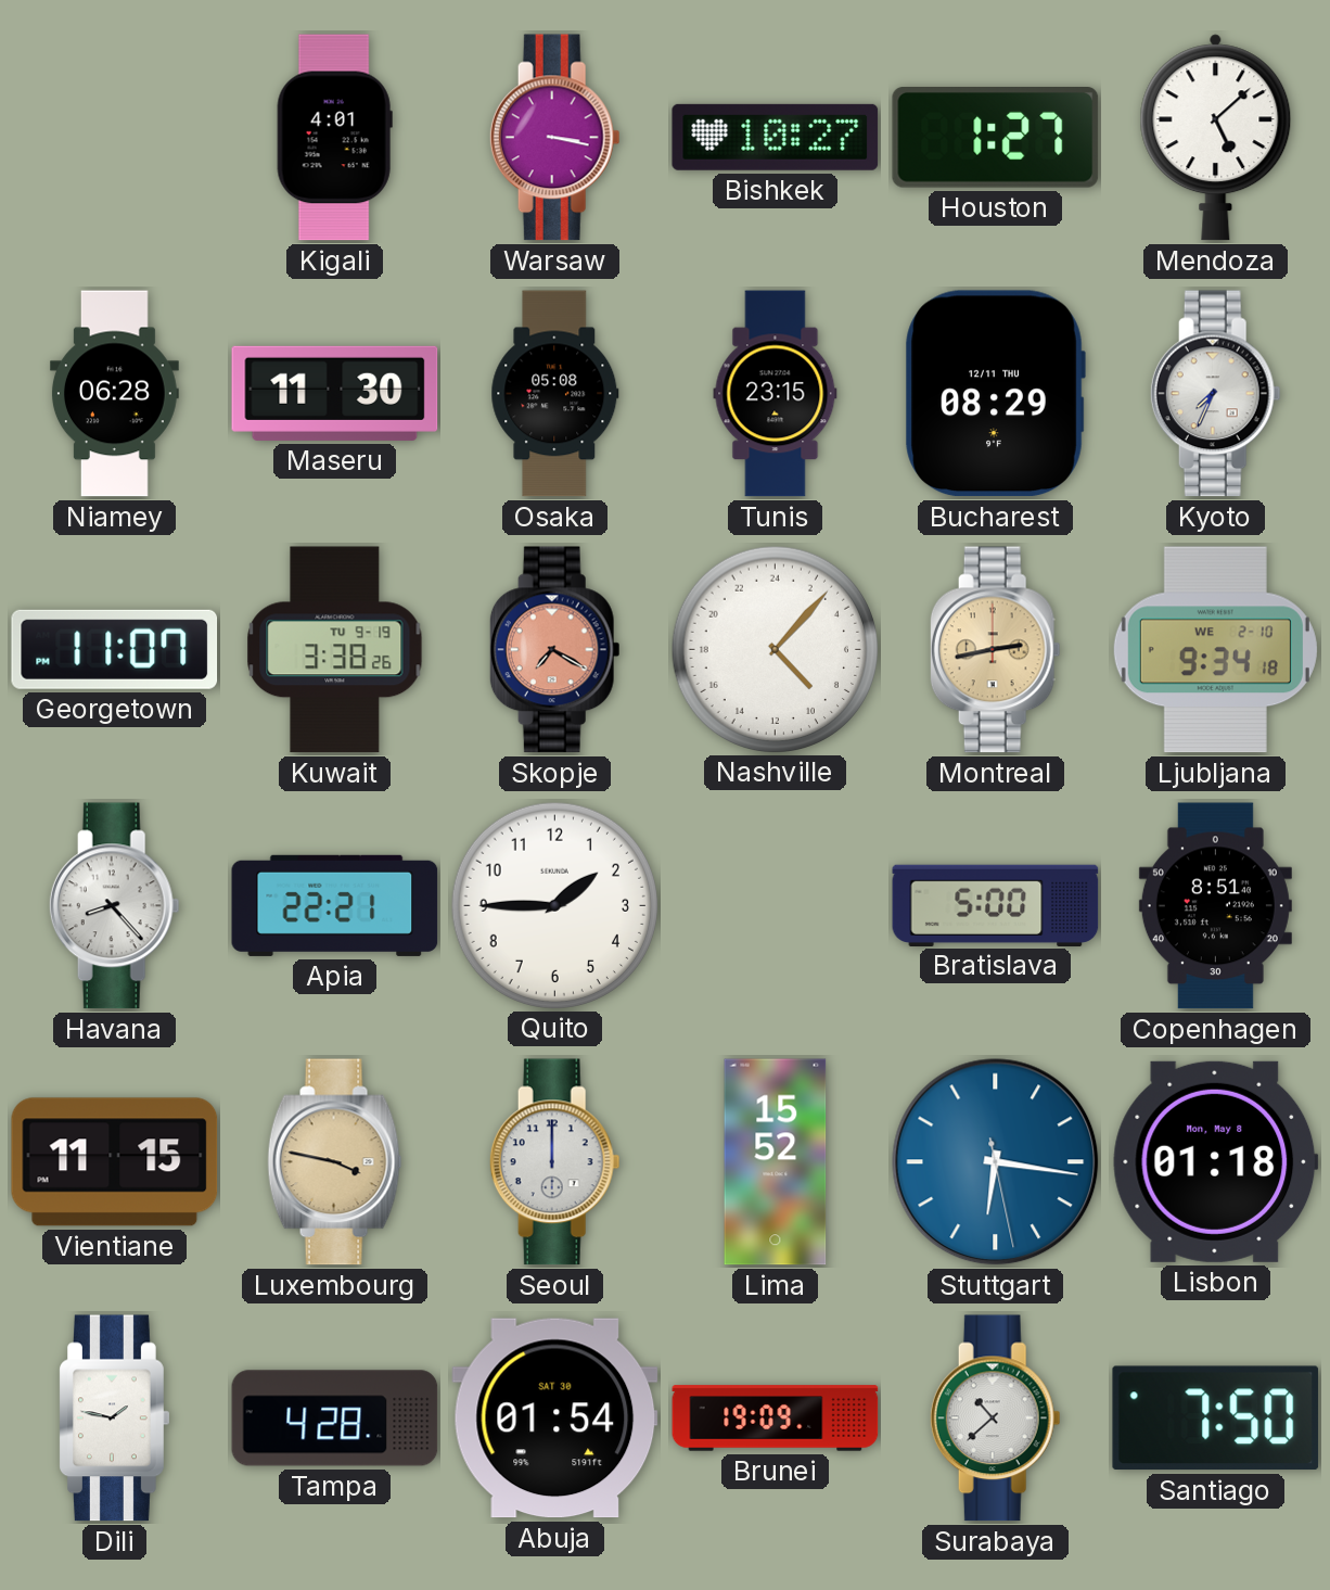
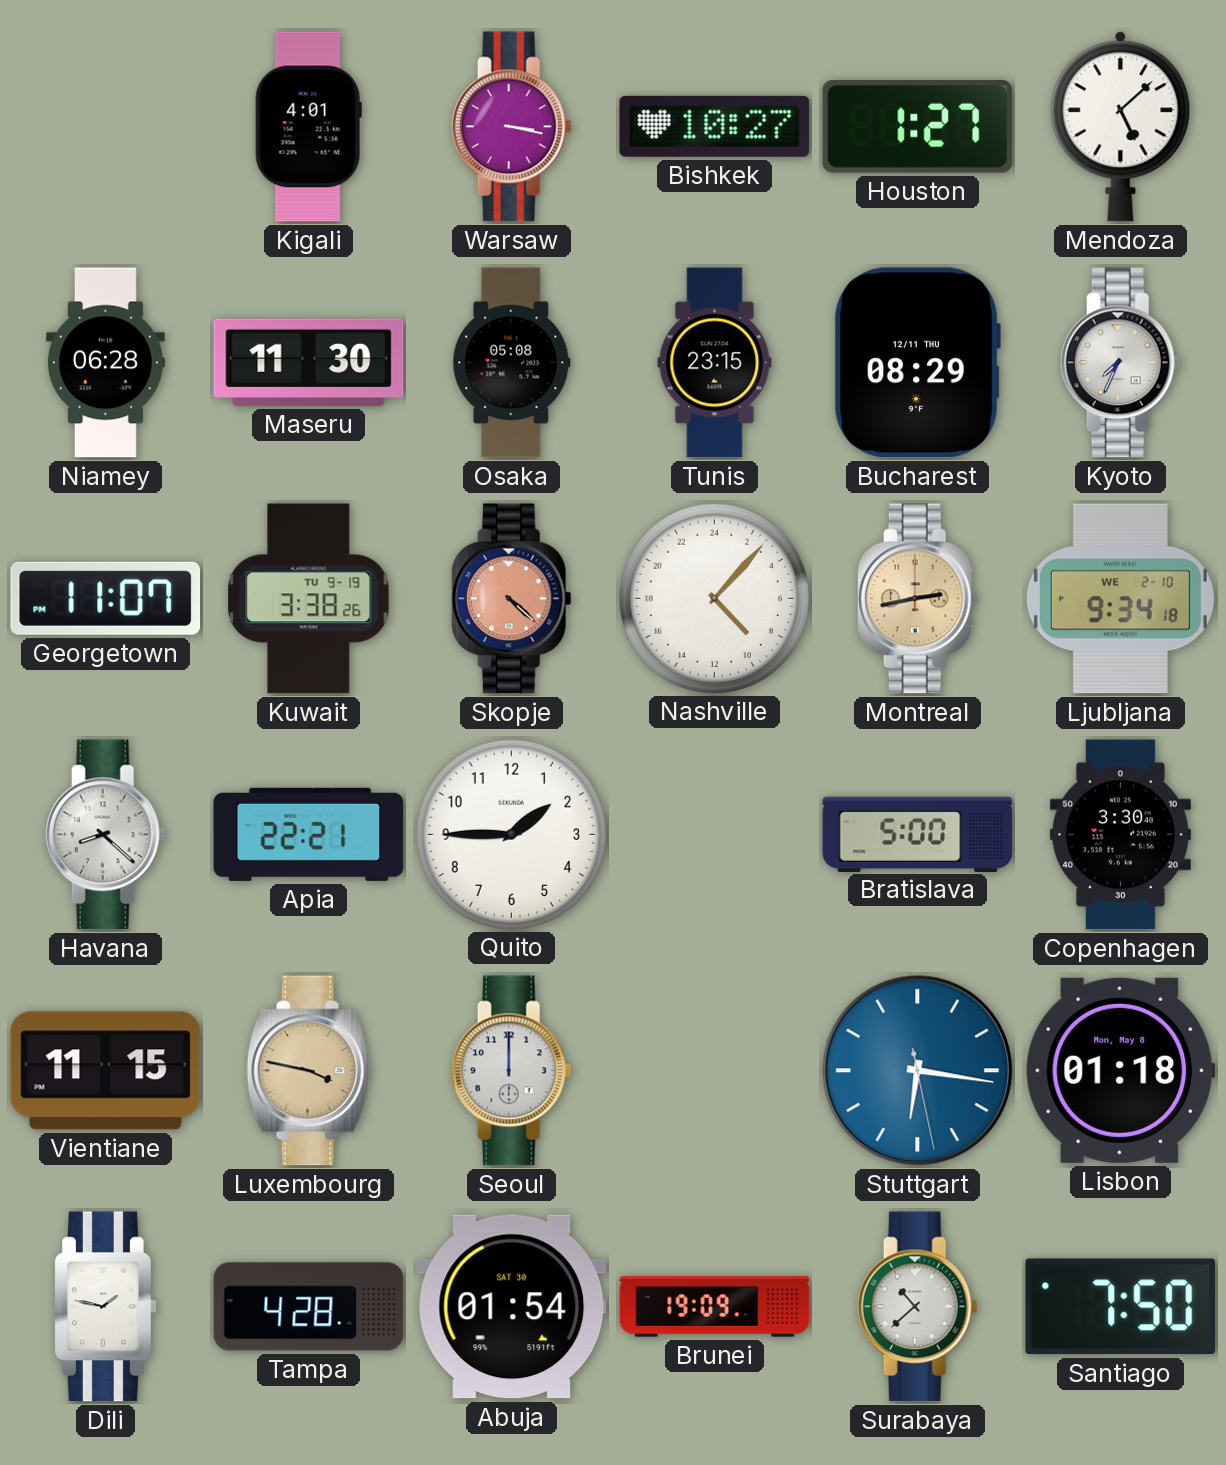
Skopje: 7:20 -> 4:22
Havana: 8:23 -> 8:22
Copenhagen: 8:51 -> 3:30
Lima: 15:52 -> none
